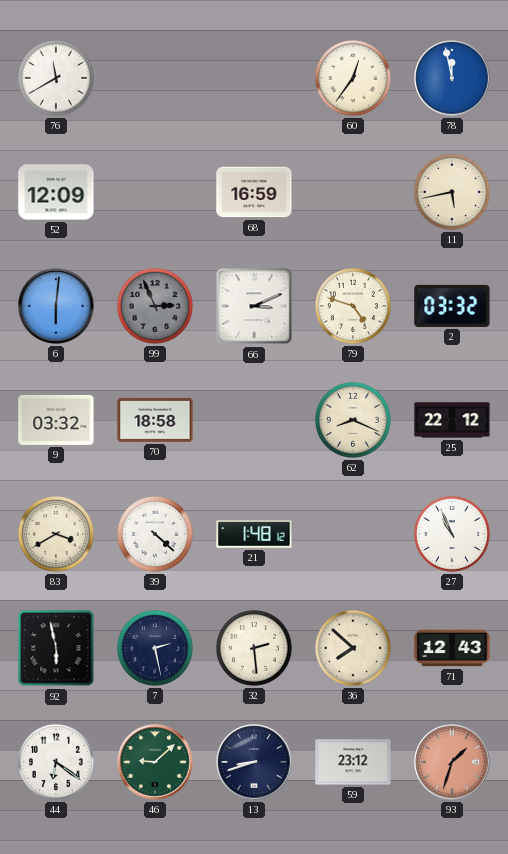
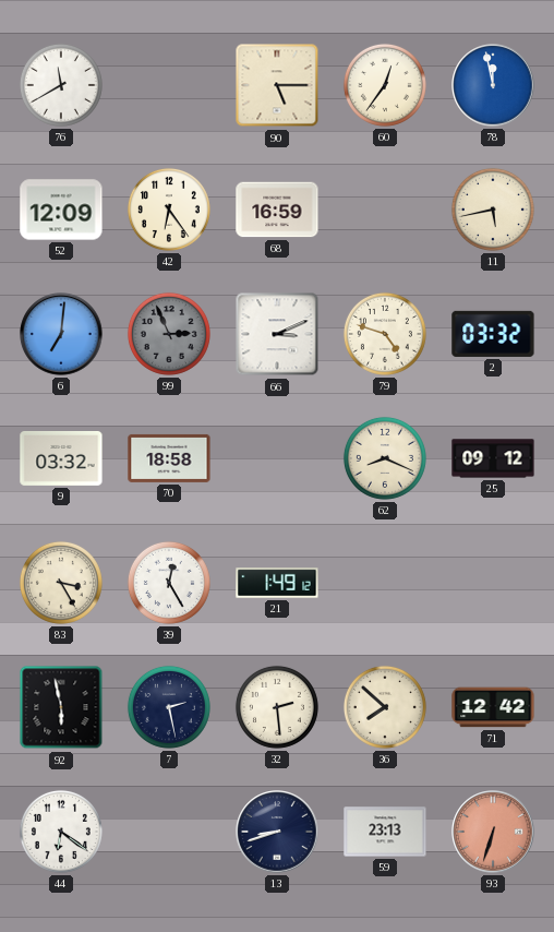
90: none -> 5:15
42: none -> 6:24
6: 6:01 -> 7:01
25: 22:12 -> 09:12
83: 3:40 -> 3:25
39: 4:22 -> 12:25
21: 1:48 -> 1:49
27: 10:56 -> none
71: 12:43 -> 12:42
46: 9:08 -> none
59: 23:12 -> 23:13
93: 1:33 -> 6:33
